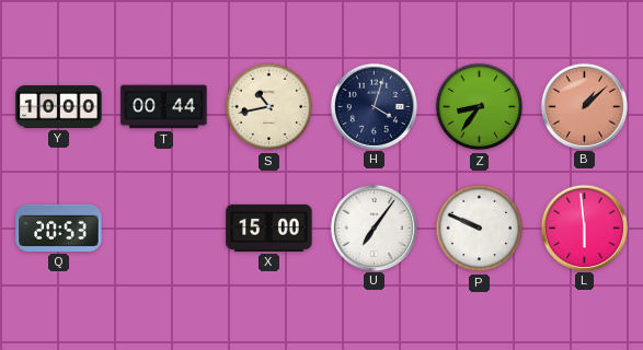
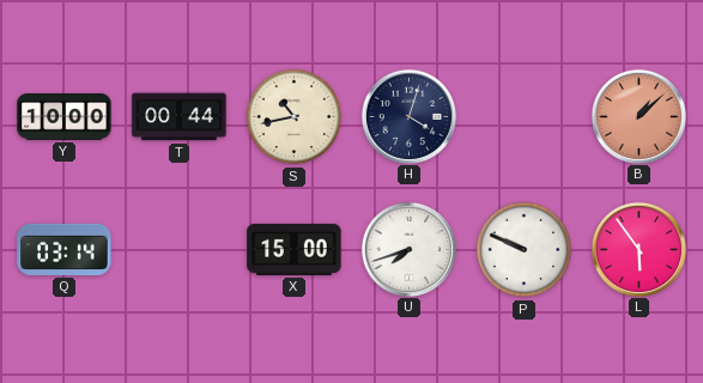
Z: 8:36 -> none
Q: 20:53 -> 03:14
U: 7:06 -> 7:42
L: 5:59 -> 5:54
